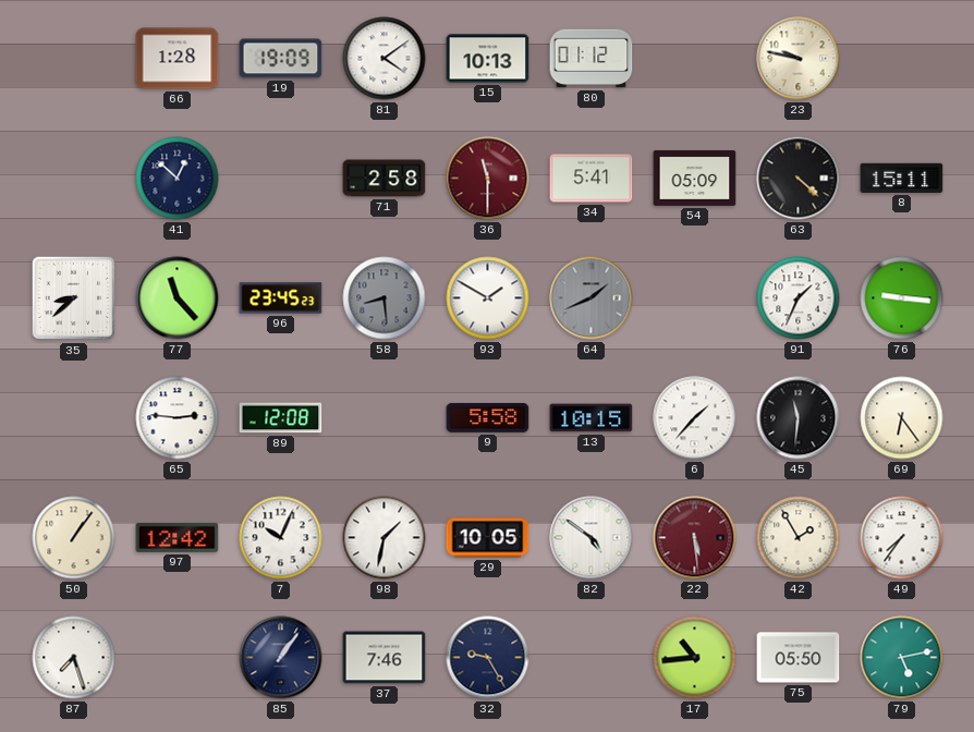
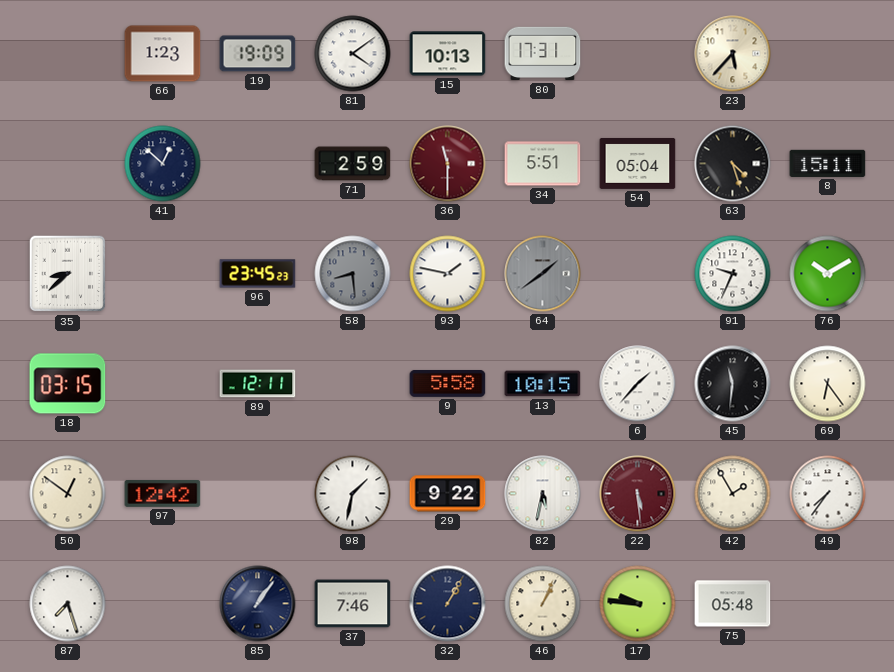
66: 1:28 -> 1:23
80: 01:12 -> 17:31
23: 9:47 -> 5:37
71: 2:58 -> 2:59
34: 5:41 -> 5:51
54: 05:09 -> 05:04
63: 4:22 -> 4:27
77: 11:23 -> none
93: 1:50 -> 1:47
64: 1:41 -> 1:39
91: 1:34 -> 9:34
76: 9:16 -> 10:10
18: none -> 03:15
65: 2:46 -> none
89: 12:08 -> 12:11
50: 1:06 -> 12:51
7: 10:04 -> none
29: 10:05 -> 9:22
82: 4:51 -> 5:32
32: 9:25 -> 1:05
46: none -> 1:04
17: 10:44 -> 9:46
75: 05:50 -> 05:48
79: 5:13 -> none
